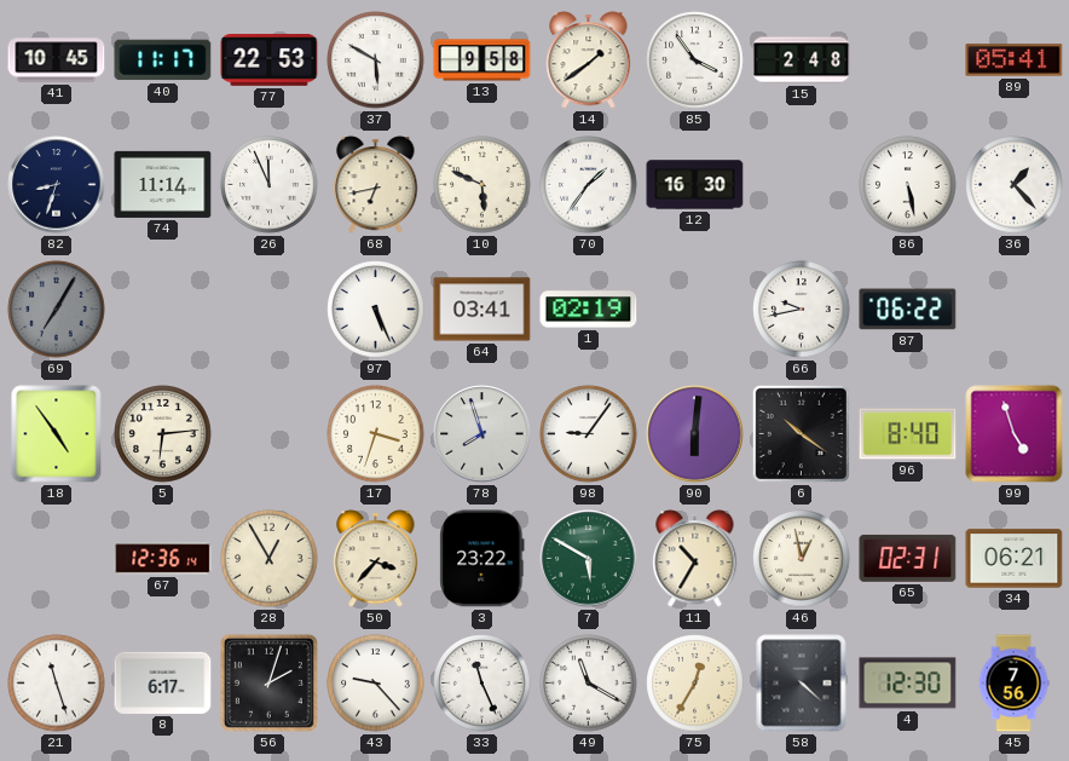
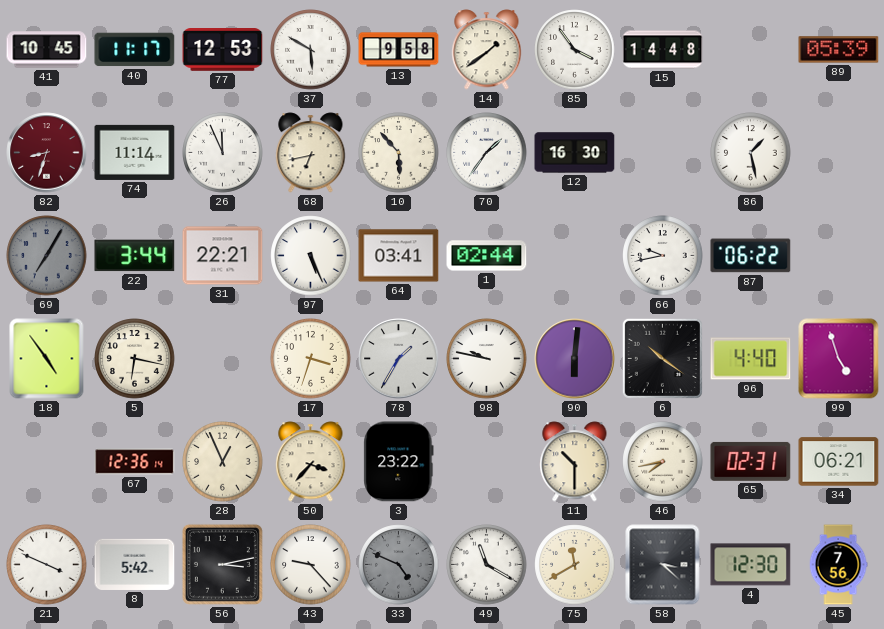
77: 22:53 -> 12:53
15: 2:48 -> 14:48
89: 05:41 -> 05:39
82 dial: navy -> burgundy
10: 5:49 -> 5:53
86: 5:28 -> 1:28
36: 1:23 -> none
22: none -> 3:44
31: none -> 22:21
1: 02:19 -> 02:44
5: 6:14 -> 6:17
78: 7:57 -> 1:35
98: 9:06 -> 9:47
96: 8:40 -> 4:40
28: 12:55 -> 12:56
7: 5:50 -> none
11: 10:35 -> 10:30
46: 12:58 -> 7:43
21: 11:27 -> 3:49
8: 6:17 -> 5:42
56: 2:03 -> 3:13
33: 11:26 -> 4:49
33 dial: white -> grey
75: 12:35 -> 11:40
58: 4:22 -> 3:22
